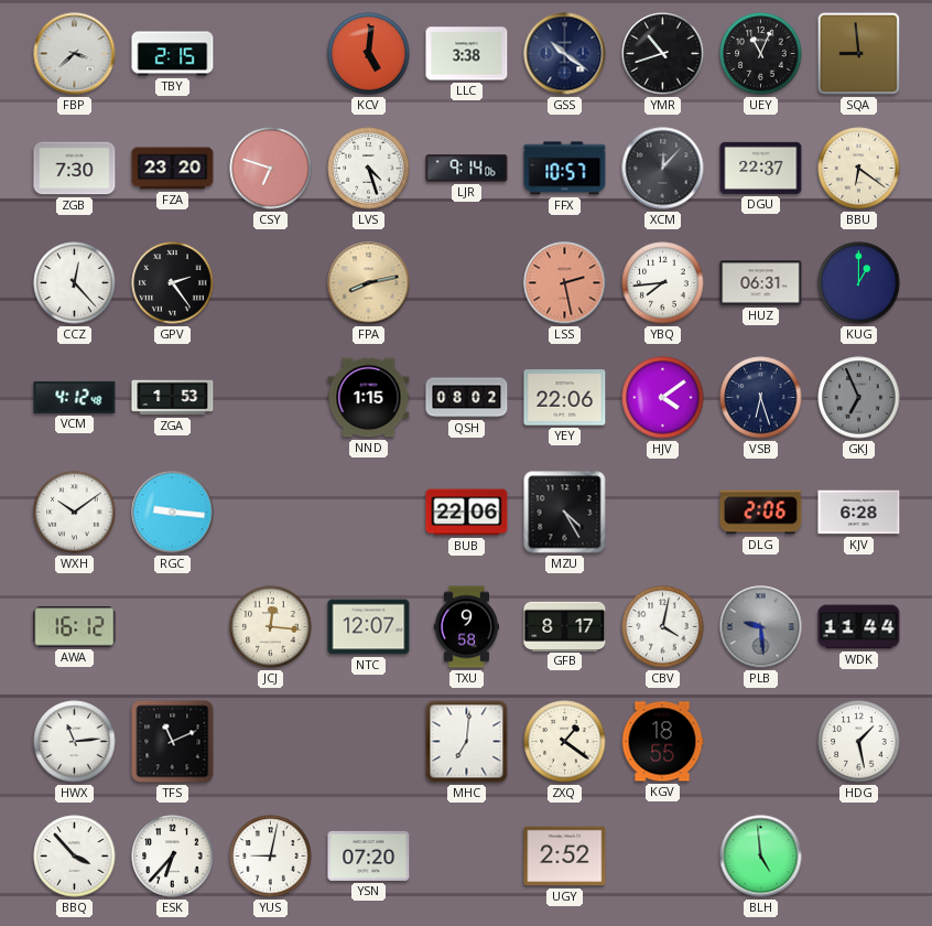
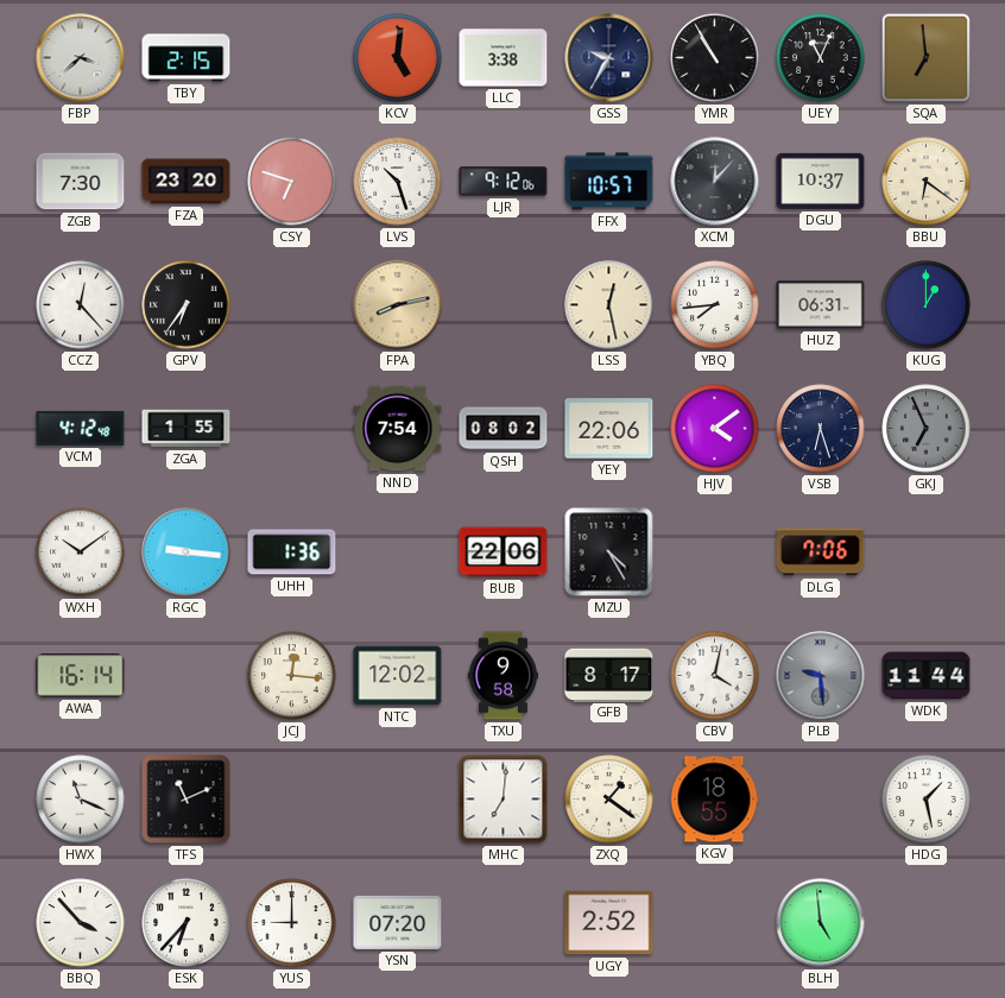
GSS: 10:21 -> 9:35
YMR: 10:42 -> 10:55
SQA: 8:59 -> 6:59
LVS: 4:27 -> 10:27
LJR: 9:14 -> 9:12
DGU: 22:37 -> 10:37
GPV: 2:24 -> 6:36
LSS: 2:28 -> 12:28
LSS dial: salmon -> cream
ZGA: 1:53 -> 1:55
NND: 1:15 -> 7:54
UHH: none -> 1:36
DLG: 2:06 -> 7:06
KJV: 6:28 -> none
AWA: 16:12 -> 16:14
NTC: 12:07 -> 12:02
HWX: 11:14 -> 11:19
YUS: 9:02 -> 9:00
